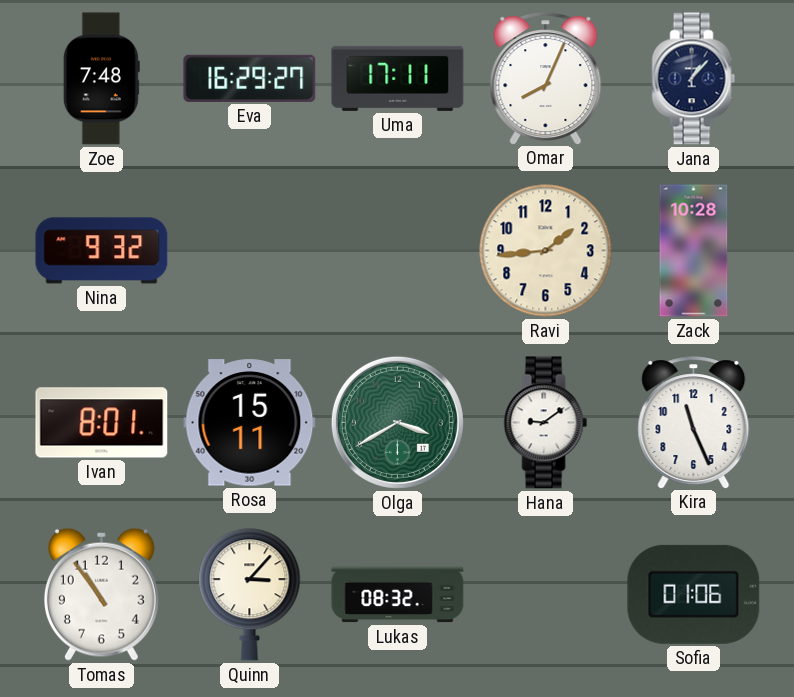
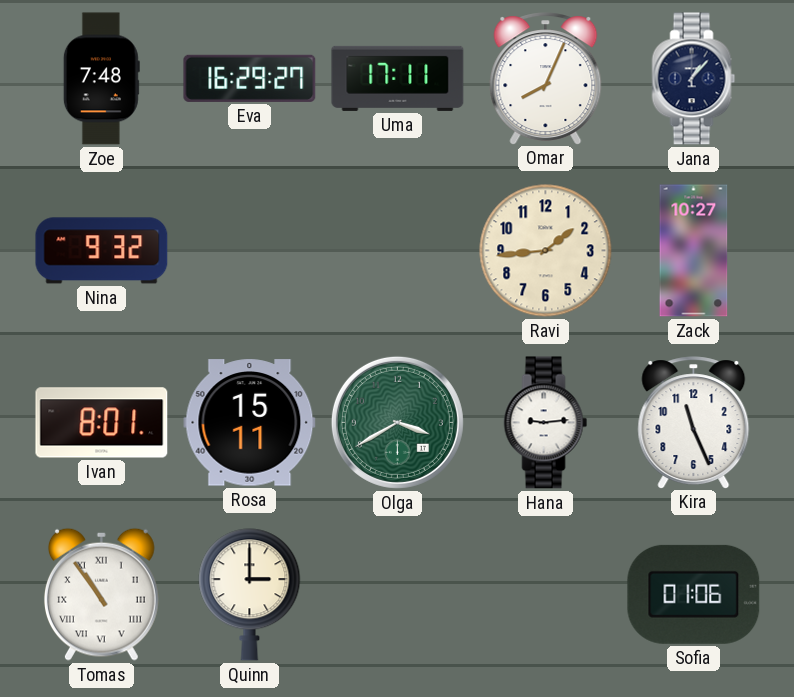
Zack: 10:28 -> 10:27
Hana: 9:09 -> 9:14
Tomas numerals: Arabic -> Roman
Quinn: 3:07 -> 3:00
Lukas: 08:32 -> none
